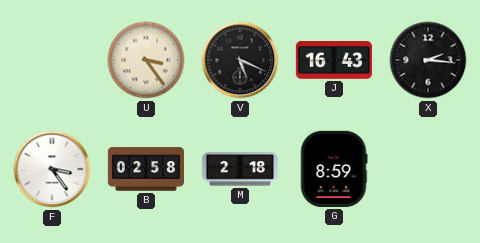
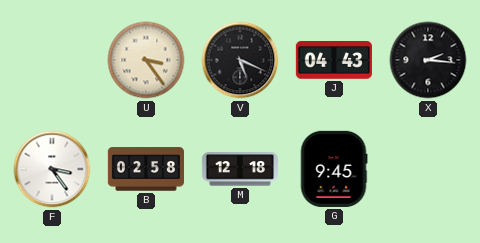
J: 16:43 -> 04:43
M: 2:18 -> 12:18
G: 8:59 -> 9:45
